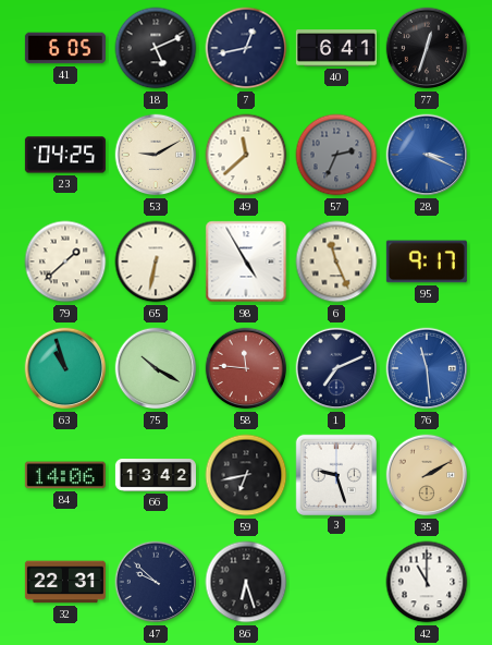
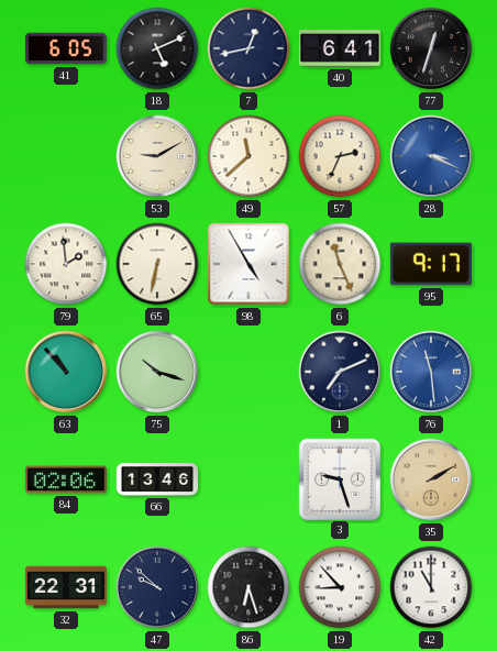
23: 04:25 -> none
57 dial: grey -> cream
79: 1:38 -> 1:59
63: 10:57 -> 10:53
75: 10:20 -> 10:18
58: 11:46 -> none
84: 14:06 -> 02:06
66: 13:42 -> 13:46
59: 6:43 -> none
19: none -> 8:53
